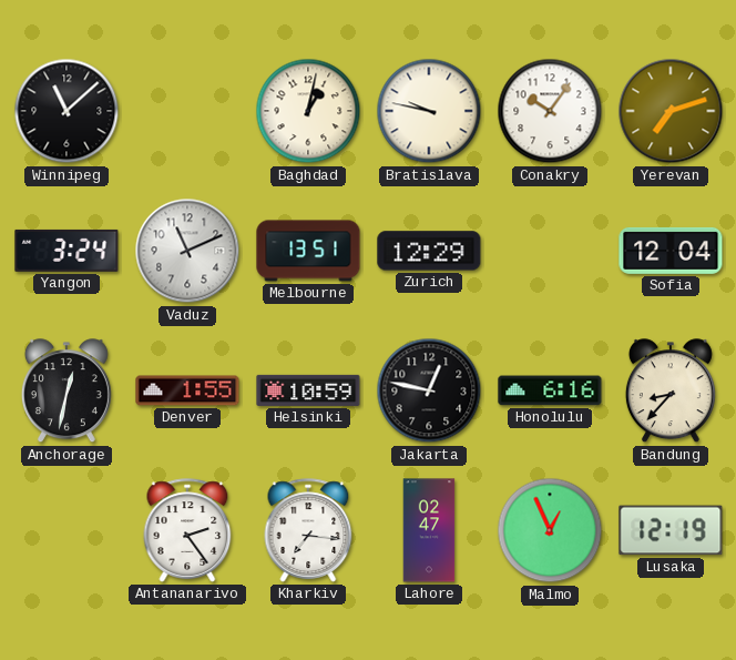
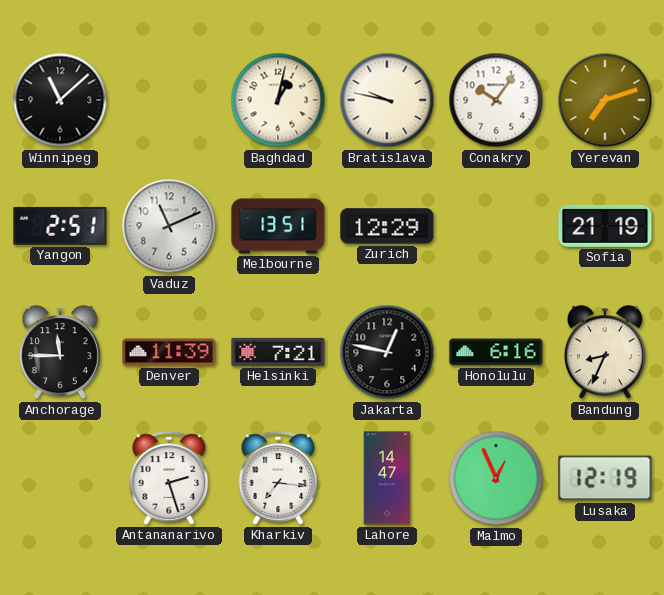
Yangon: 3:24 -> 2:51
Sofia: 12:04 -> 21:19
Anchorage: 12:32 -> 11:45
Denver: 1:55 -> 11:39
Helsinki: 10:59 -> 7:21
Bandung: 8:37 -> 8:34
Antananarivo: 2:24 -> 2:27
Lahore: 02:47 -> 14:47
